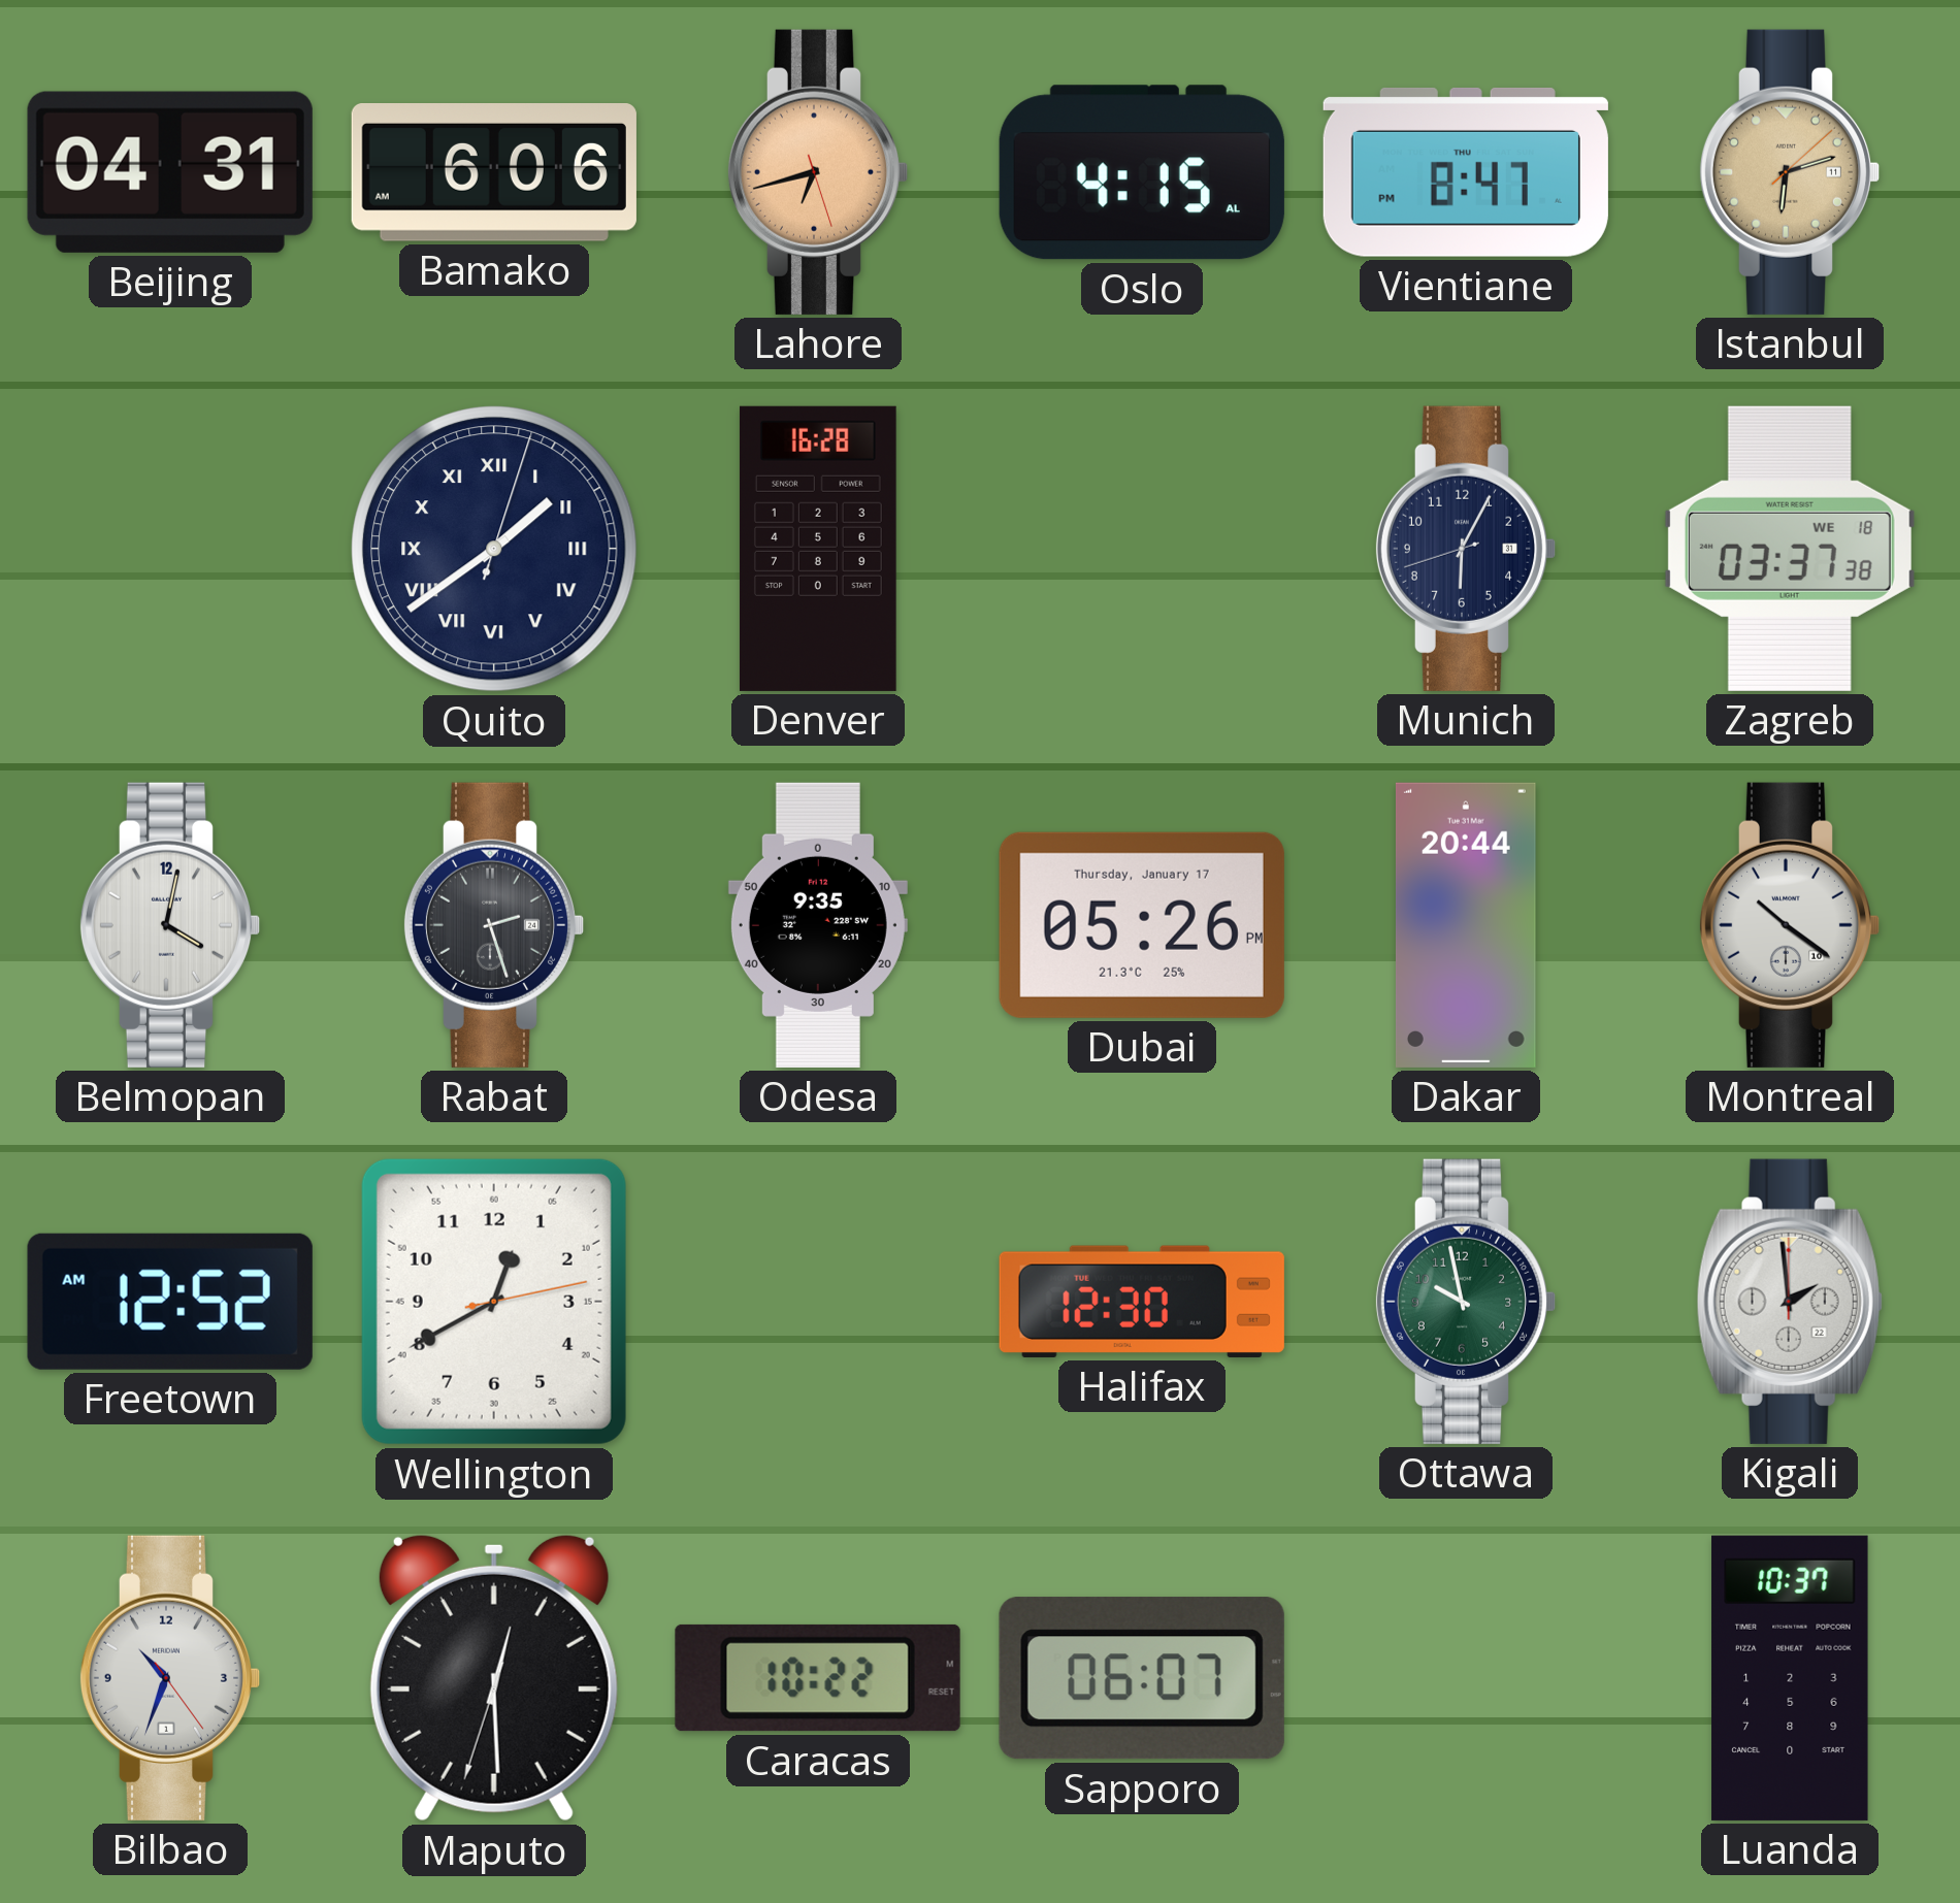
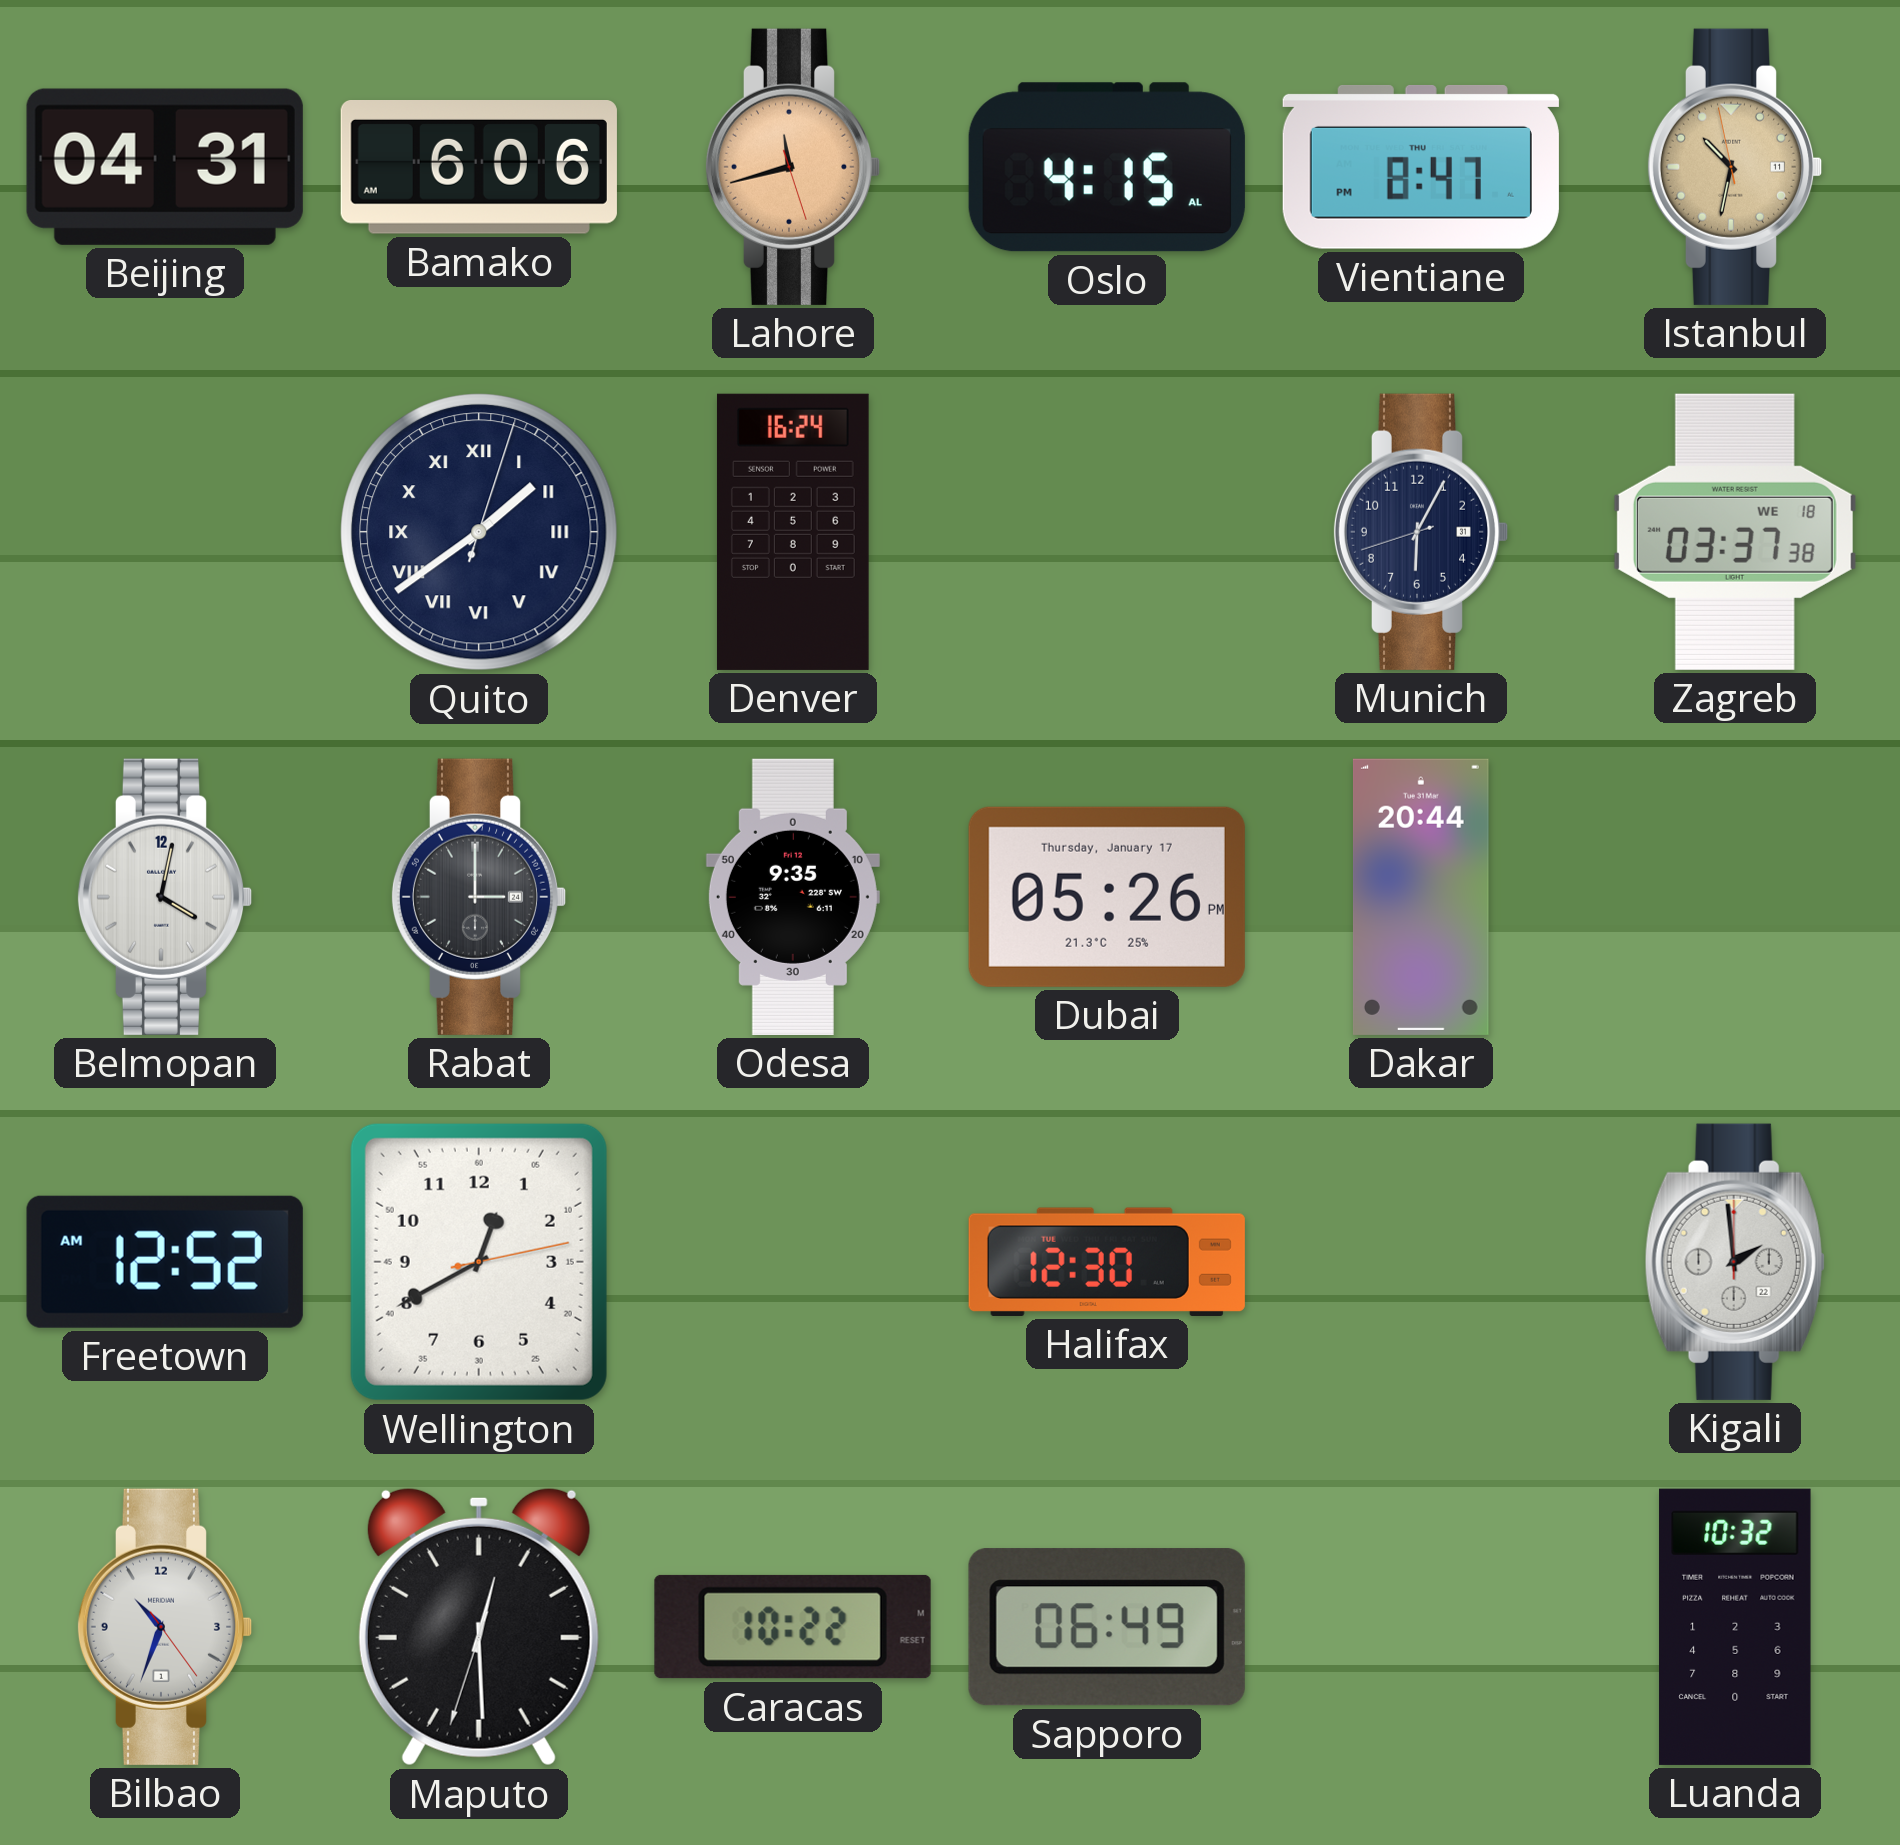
Lahore: 6:42 -> 11:42
Istanbul: 6:12 -> 10:31
Denver: 16:28 -> 16:24
Rabat: 2:27 -> 3:00
Montreal: 10:21 -> none
Ottawa: 9:58 -> none
Sapporo: 06:07 -> 06:49
Luanda: 10:37 -> 10:32
